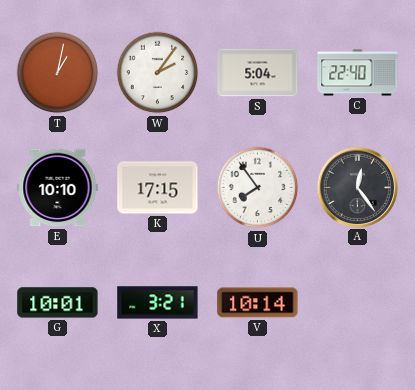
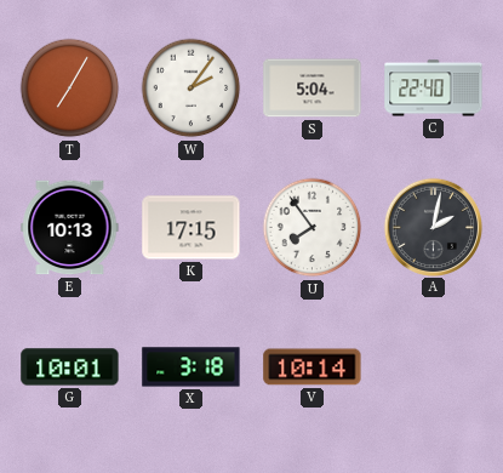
T: 1:02 -> 7:05
E: 10:10 -> 10:13
A: 12:24 -> 2:02
X: 3:21 -> 3:18
